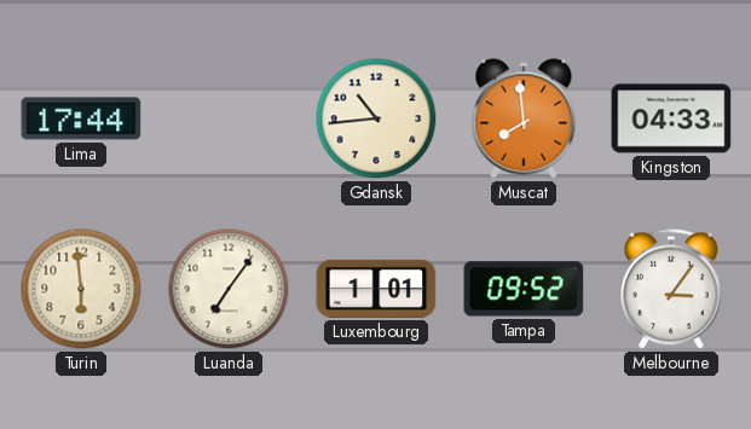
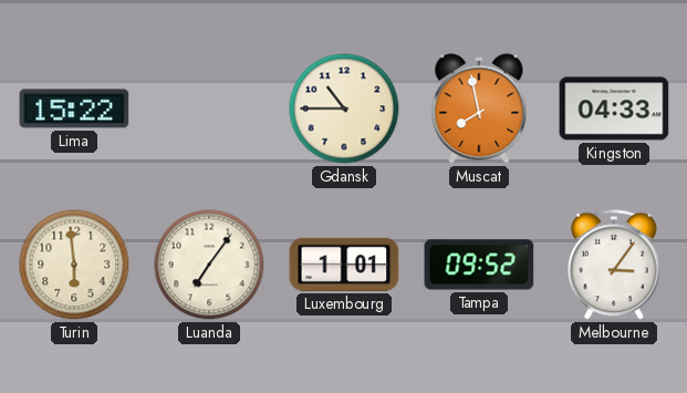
Lima: 17:44 -> 15:22
Gdansk: 10:44 -> 10:45
Muscat: 7:59 -> 7:58
